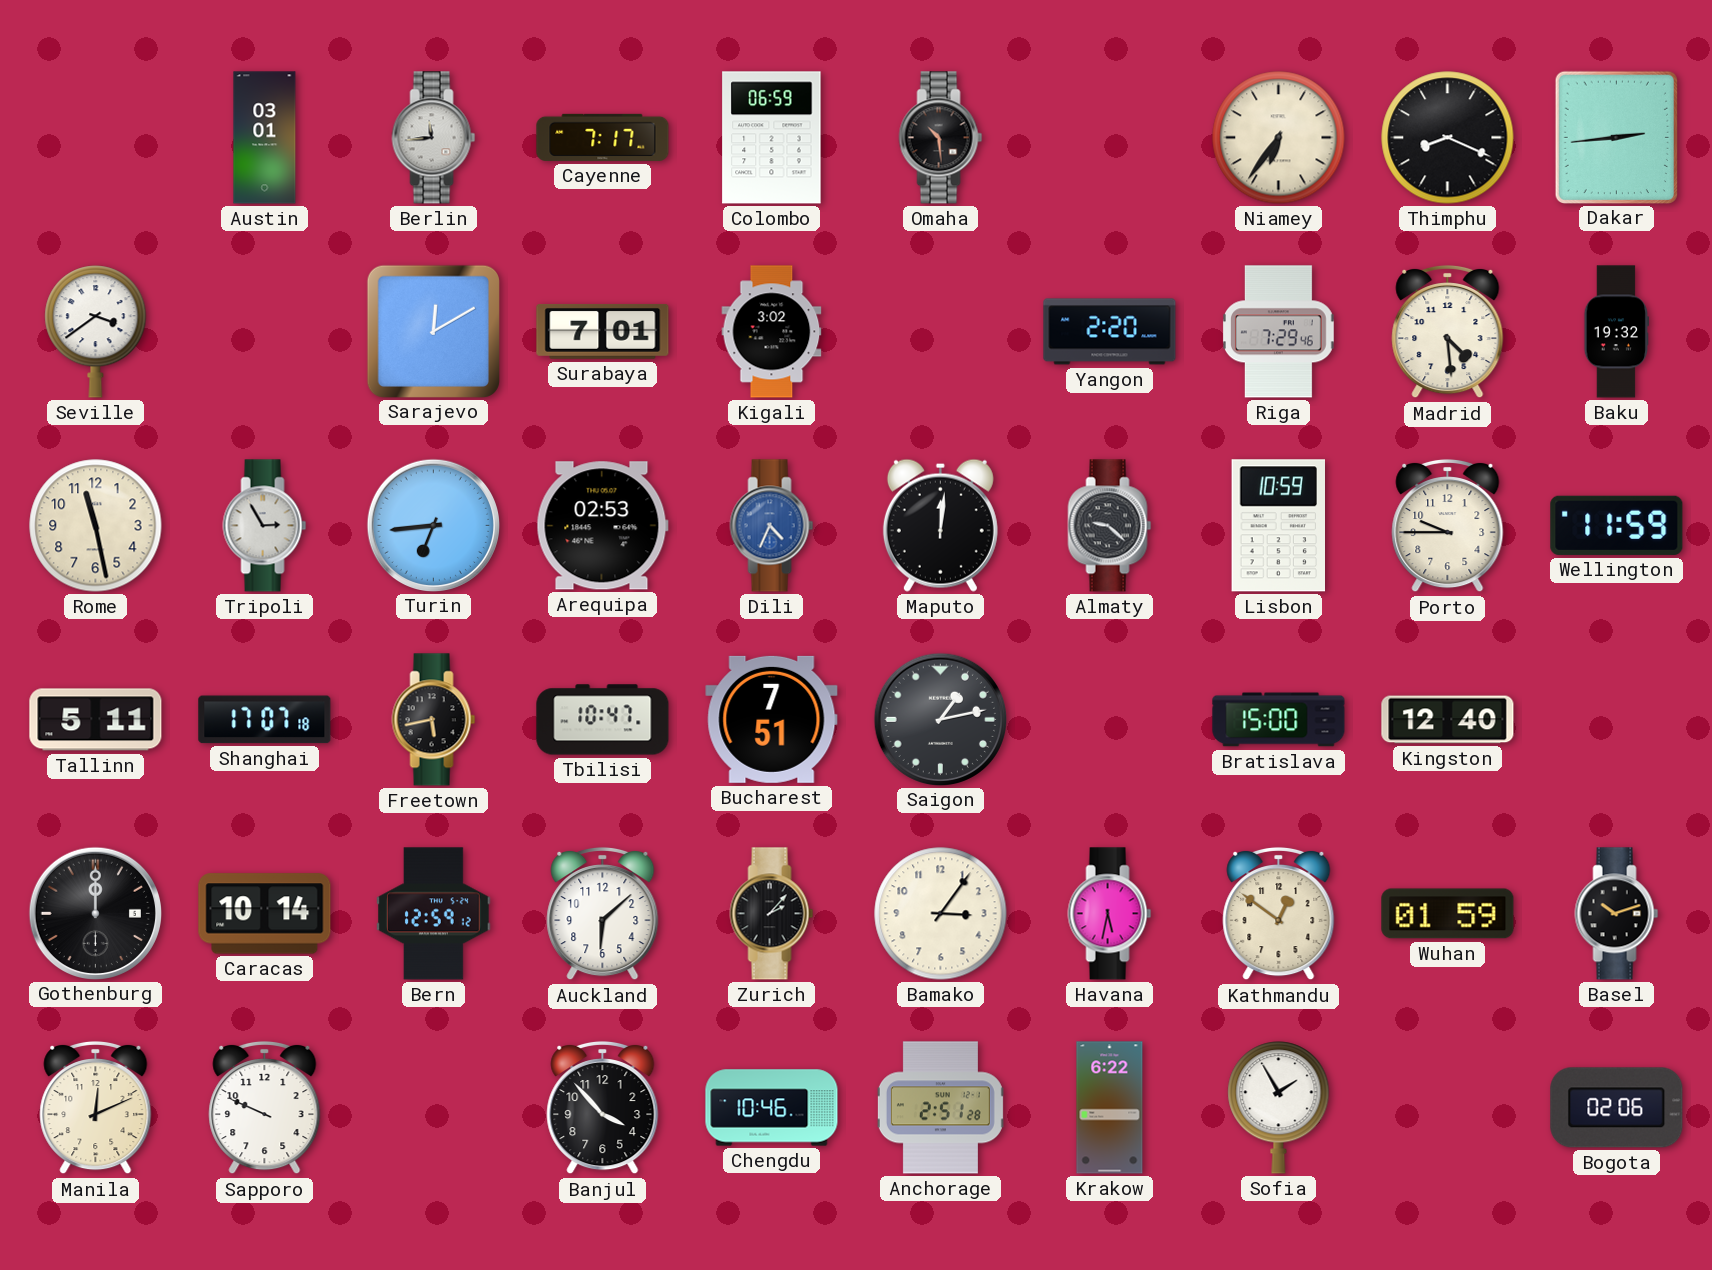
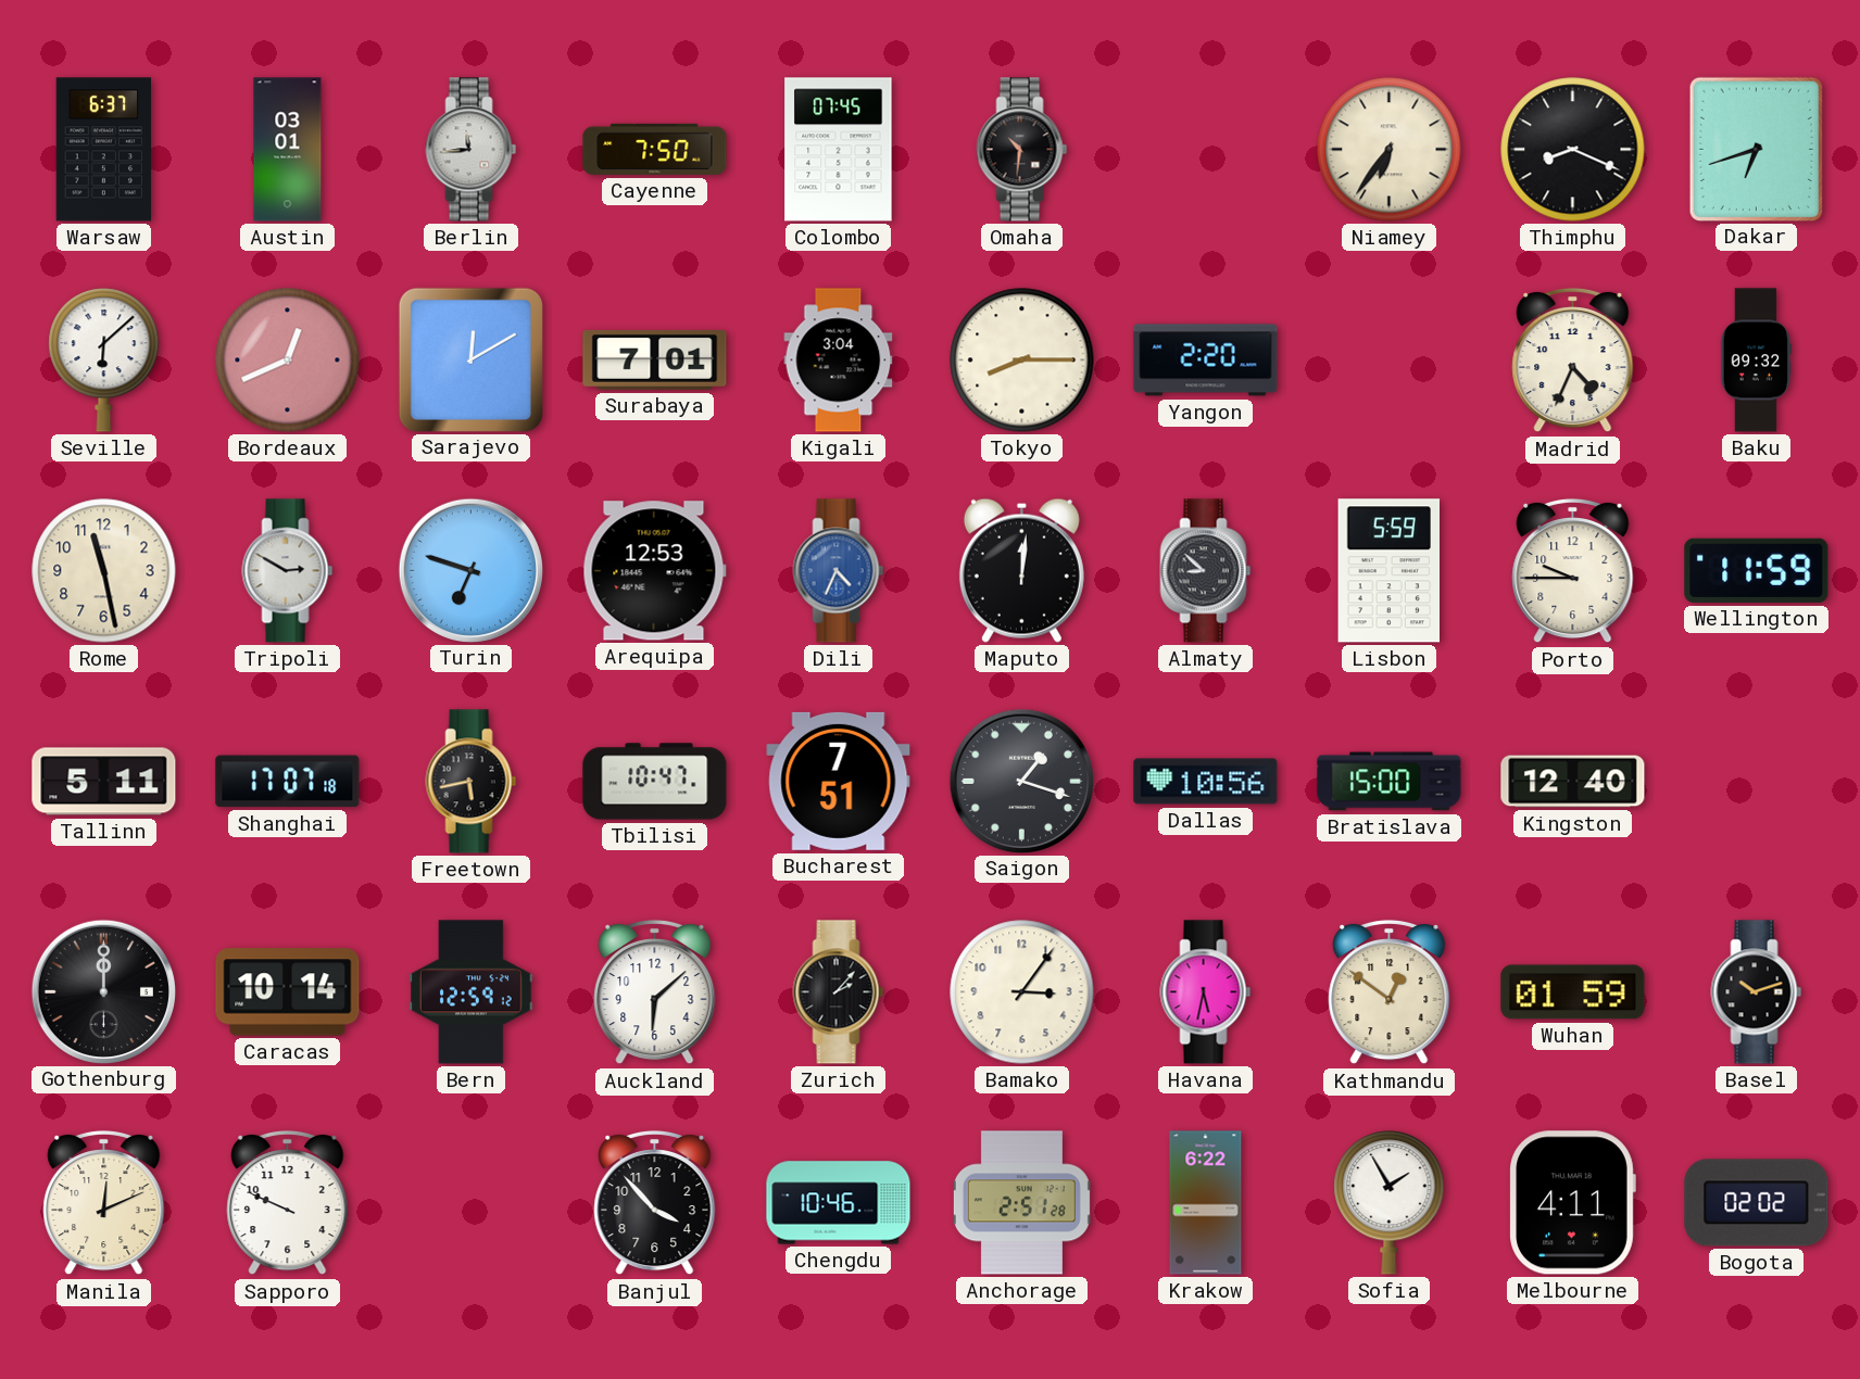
Warsaw: none -> 6:37
Cayenne: 7:17 -> 7:50
Colombo: 06:59 -> 07:45
Omaha: 10:29 -> 10:31
Dakar: 2:44 -> 6:42
Seville: 3:39 -> 6:08
Bordeaux: none -> 12:41
Kigali: 3:02 -> 3:04
Tokyo: none -> 8:15
Riga: 7:29 -> none
Madrid: 4:29 -> 4:34
Baku: 19:32 -> 09:32
Tripoli: 2:55 -> 2:50
Turin: 6:44 -> 6:48
Arequipa: 02:53 -> 12:53
Almaty: 9:22 -> 8:52
Lisbon: 10:59 -> 5:59
Saigon: 1:13 -> 1:18
Dallas: none -> 10:56
Melbourne: none -> 4:11
Bogota: 02:06 -> 02:02
